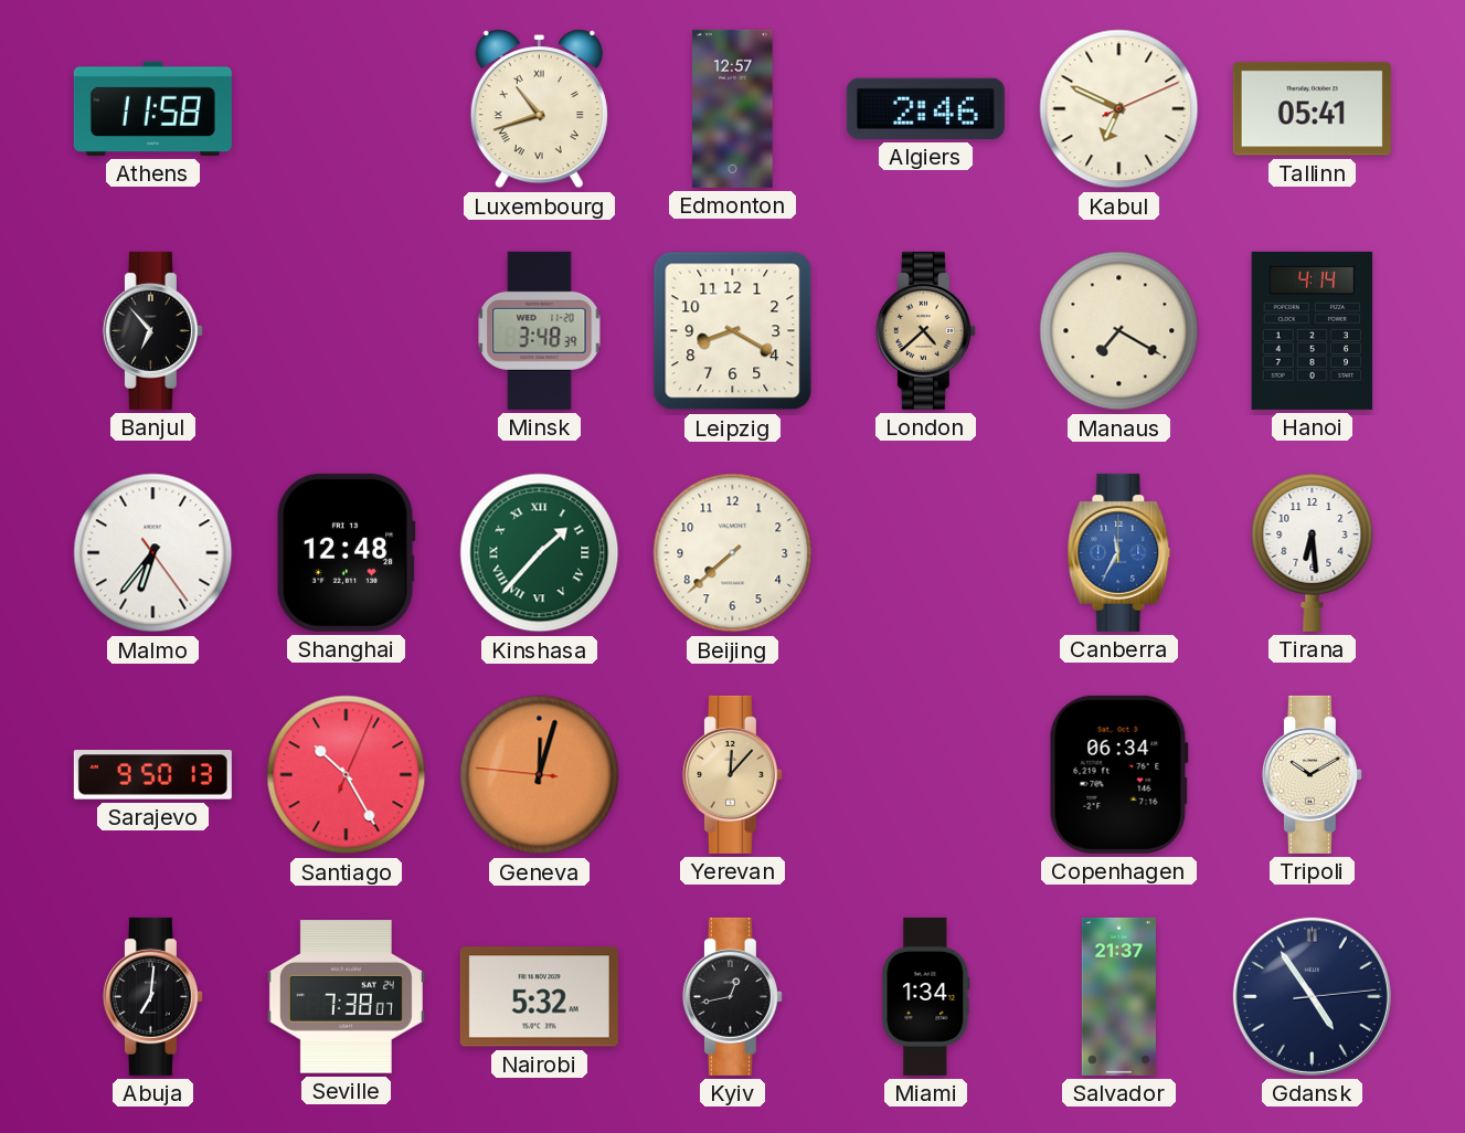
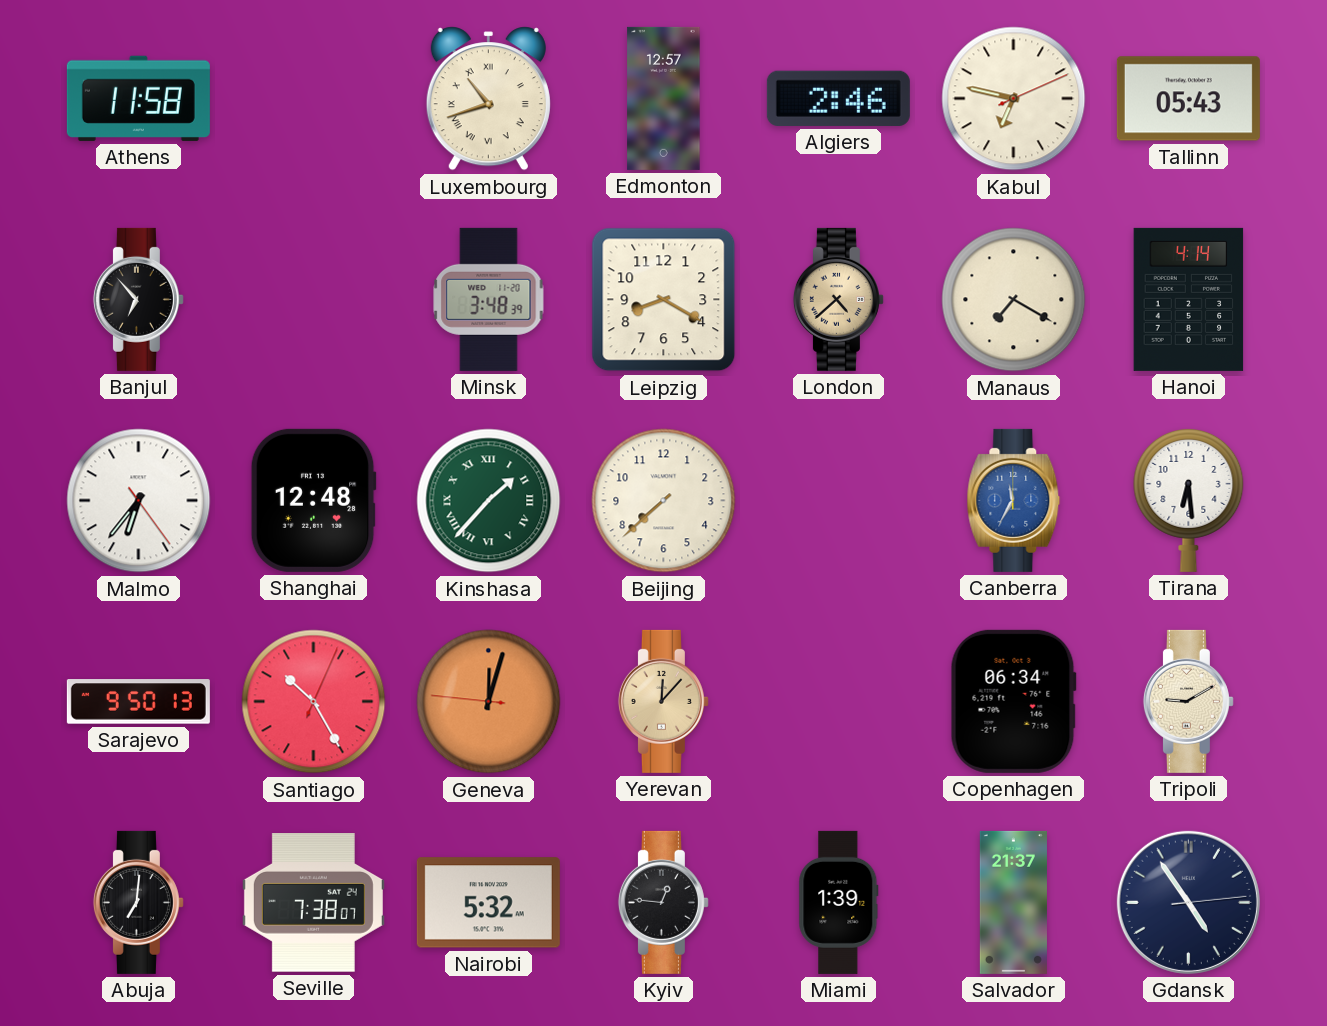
Kabul: 6:49 -> 6:47
Tallinn: 05:41 -> 05:43
Tripoli: 10:10 -> 9:10
Kyiv: 12:43 -> 12:46
Miami: 1:34 -> 1:39
